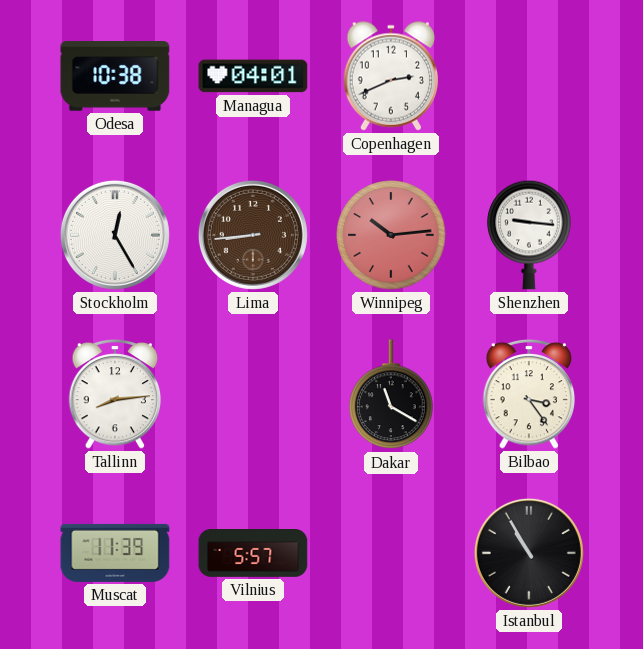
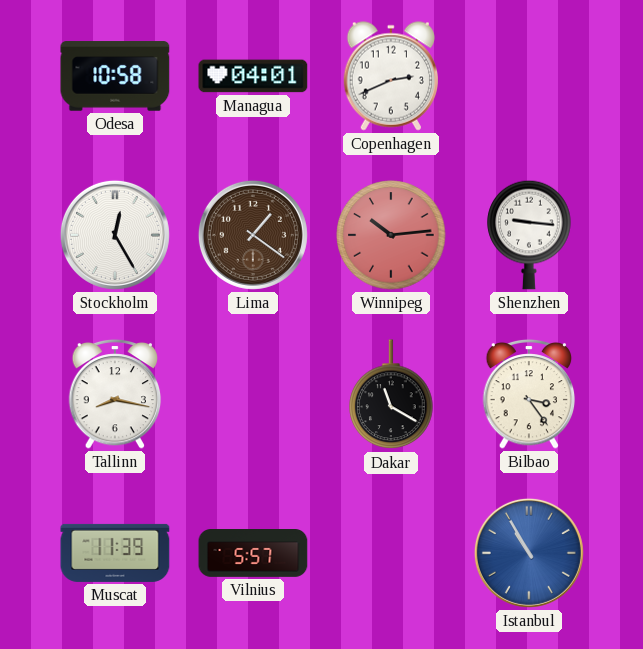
Odesa: 10:38 -> 10:58
Lima: 8:44 -> 1:21
Tallinn: 8:14 -> 8:17
Istanbul dial: black -> blue
